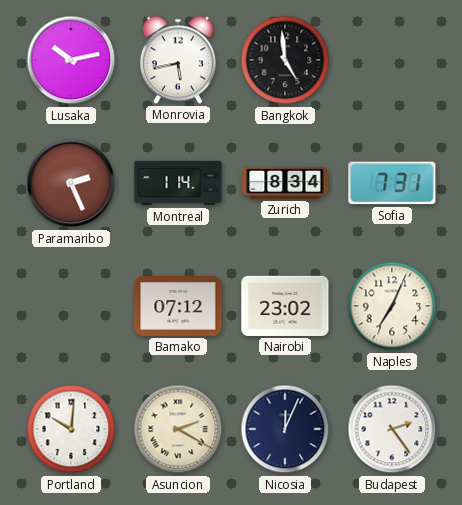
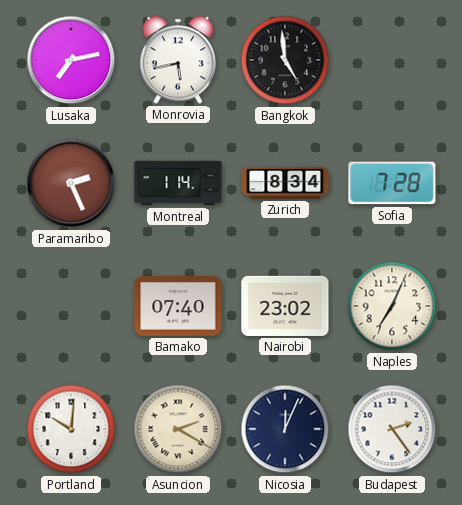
Lusaka: 10:13 -> 7:13
Sofia: 7:31 -> 7:28
Bamako: 07:12 -> 07:40
